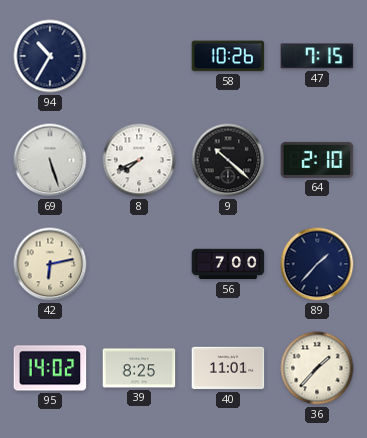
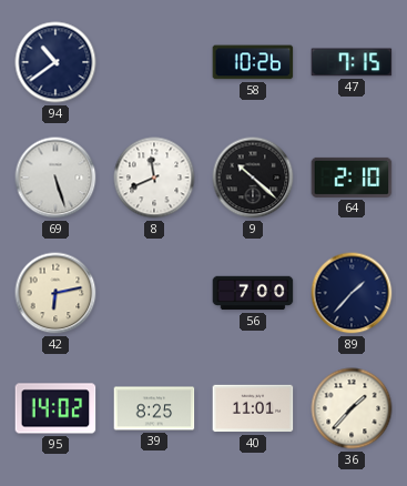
94: 10:35 -> 10:39
8: 7:41 -> 11:41
